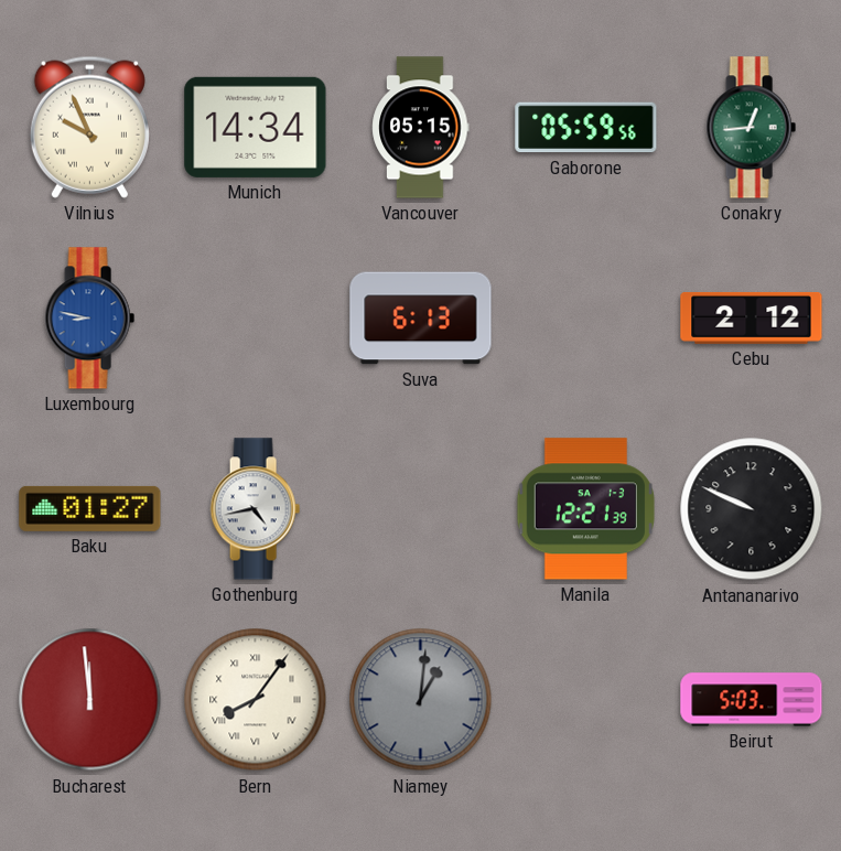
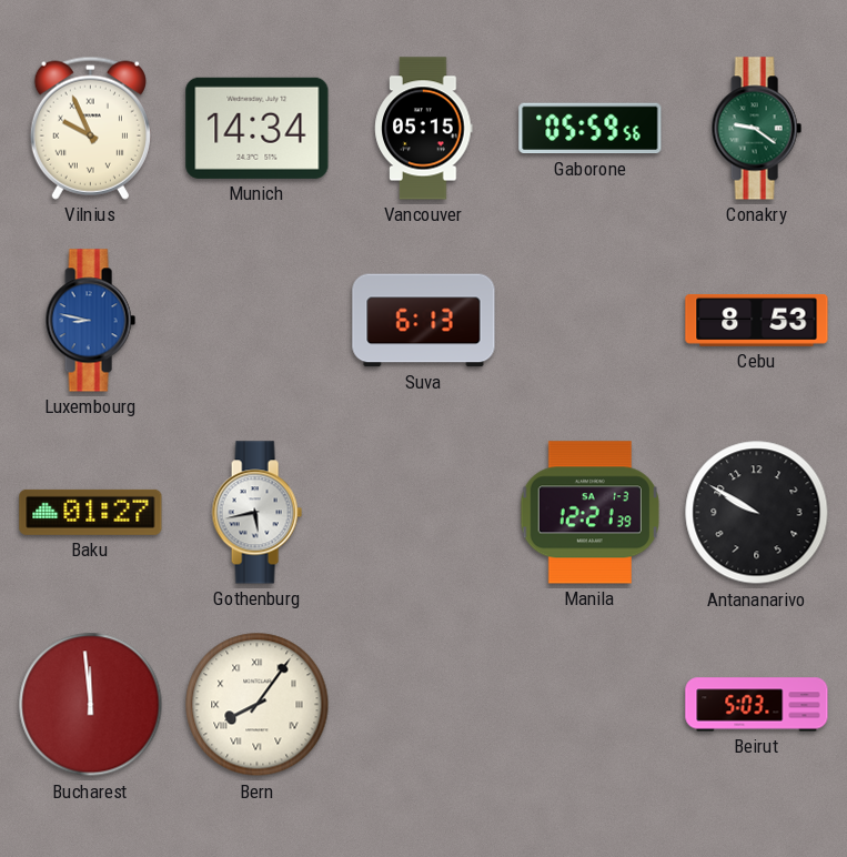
Conakry: 12:44 -> 9:21
Cebu: 2:12 -> 8:53
Gothenburg: 4:43 -> 5:43
Antananarivo: 9:49 -> 9:50
Niamey: 1:01 -> none
